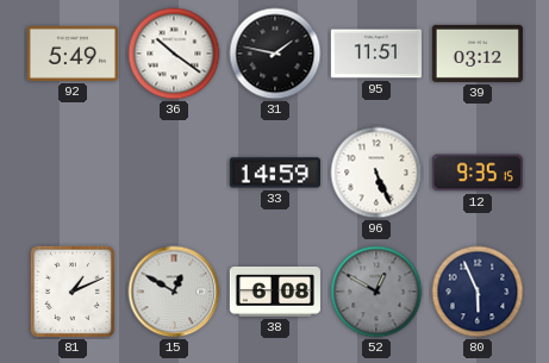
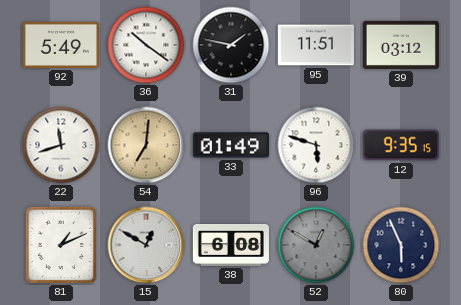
22: none -> 11:42
54: none -> 7:01
33: 14:59 -> 01:49
96: 5:26 -> 5:48
